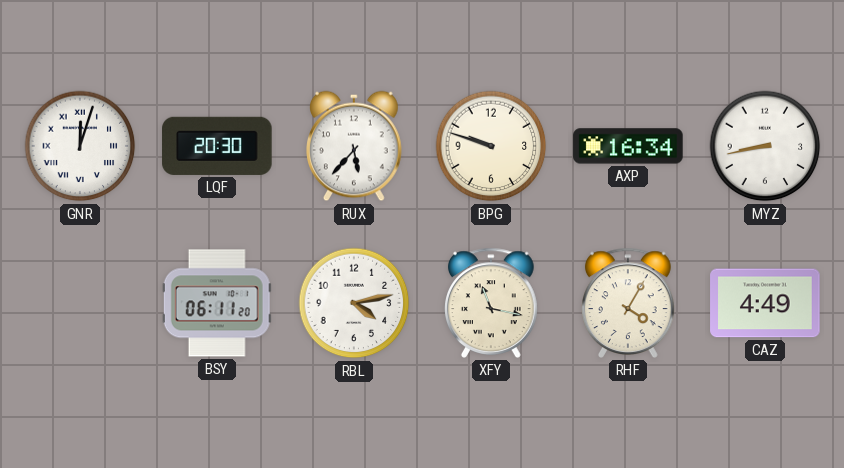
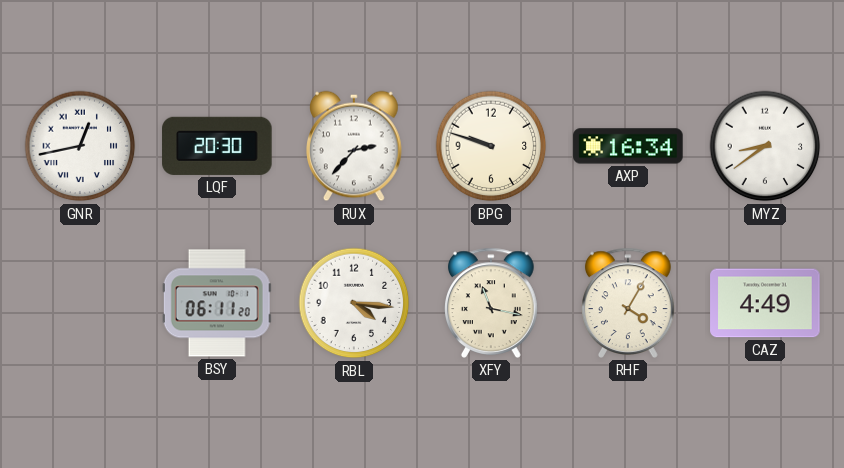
GNR: 12:03 -> 12:43
RUX: 5:37 -> 2:37
MYZ: 8:43 -> 8:39
RBL: 4:13 -> 4:16
